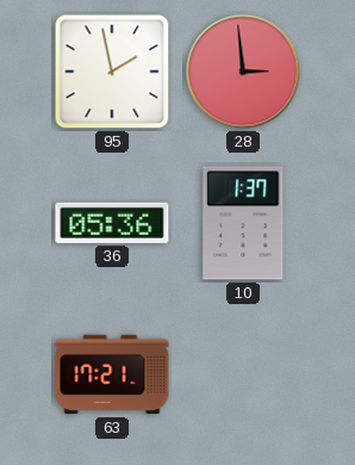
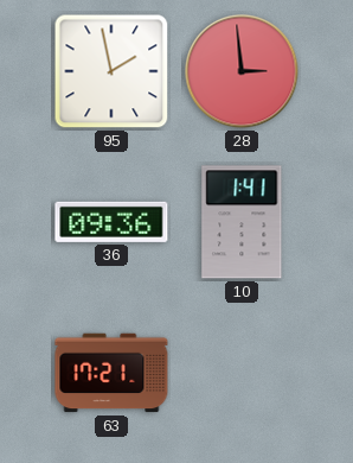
36: 05:36 -> 09:36
10: 1:37 -> 1:41
